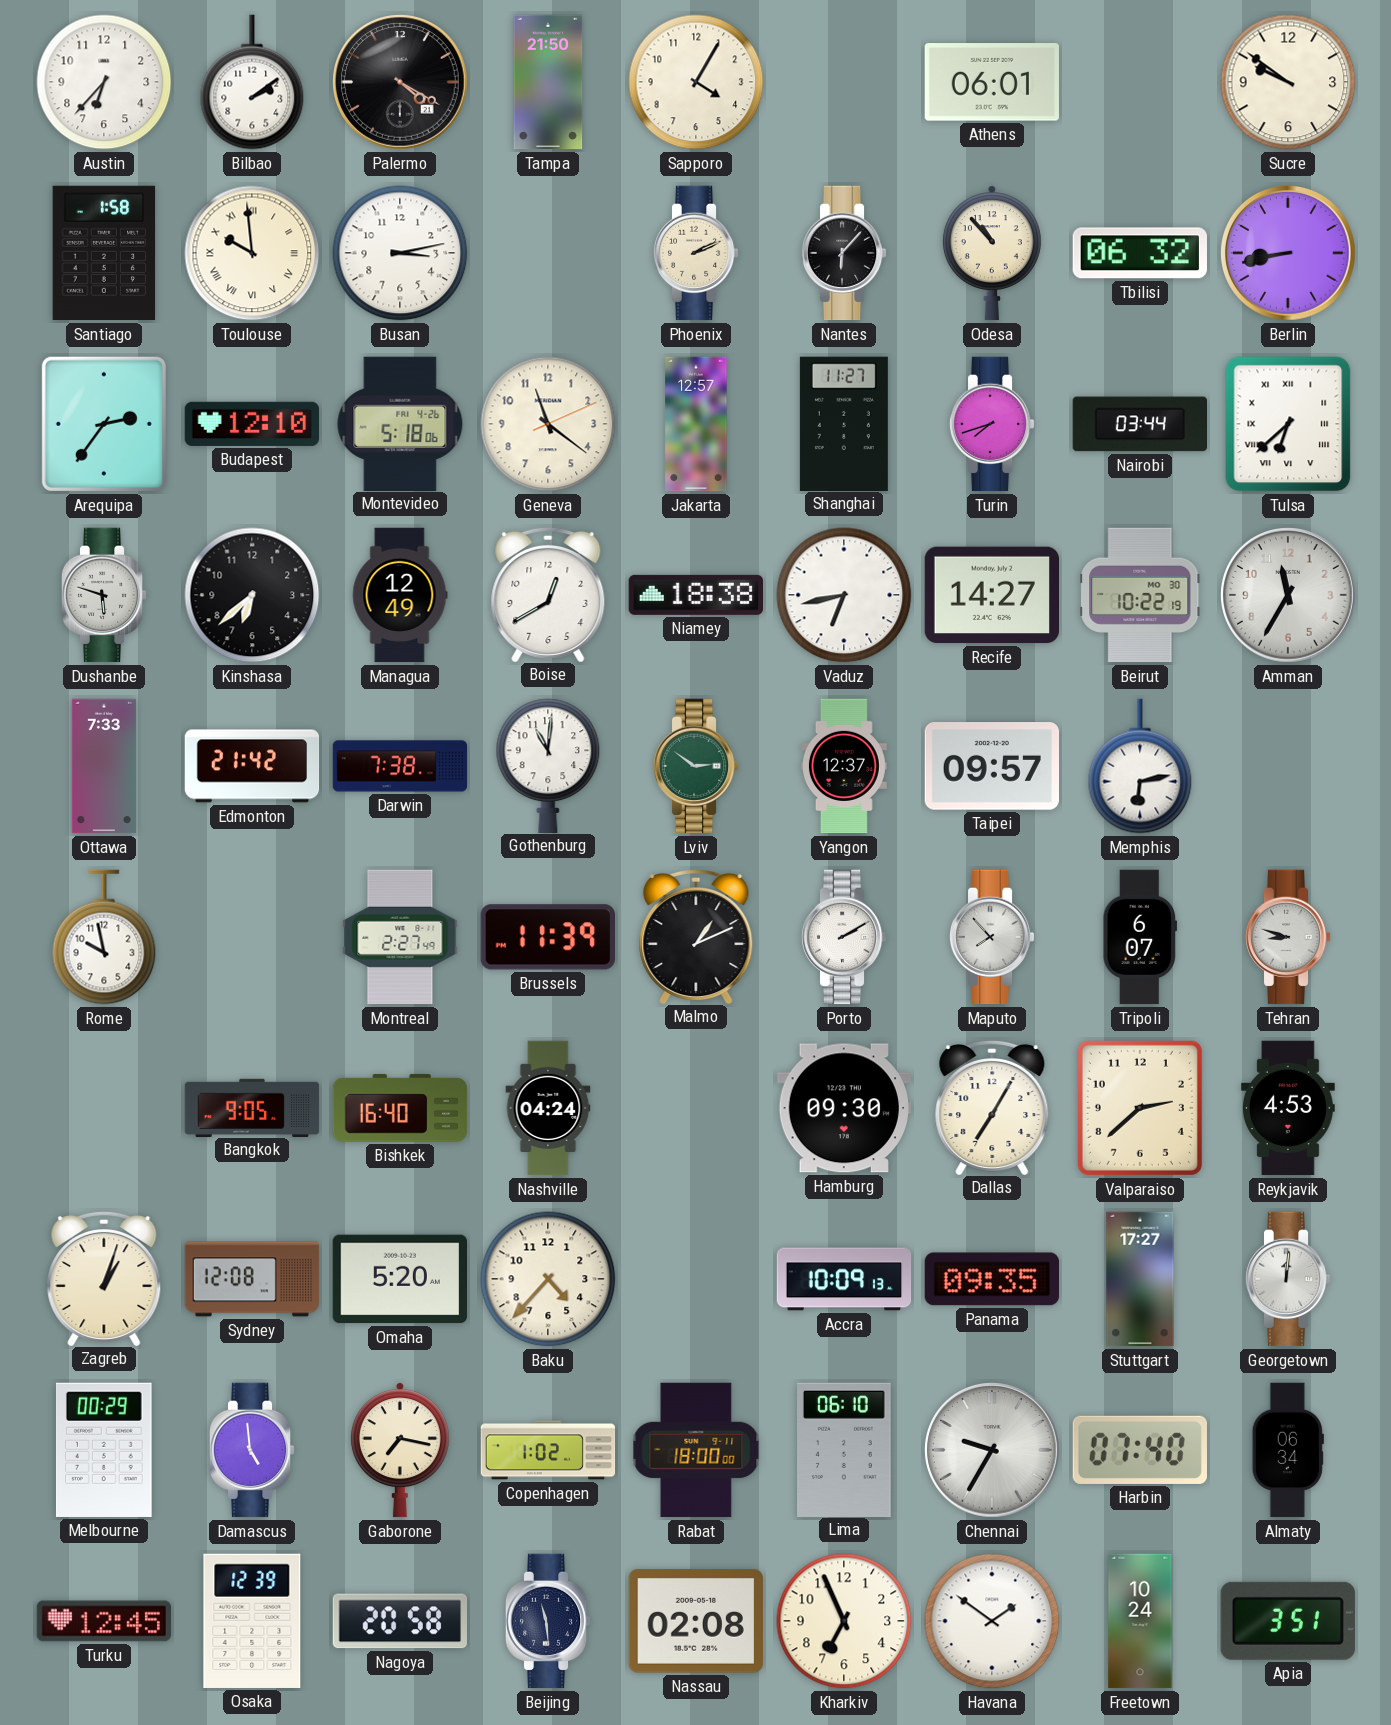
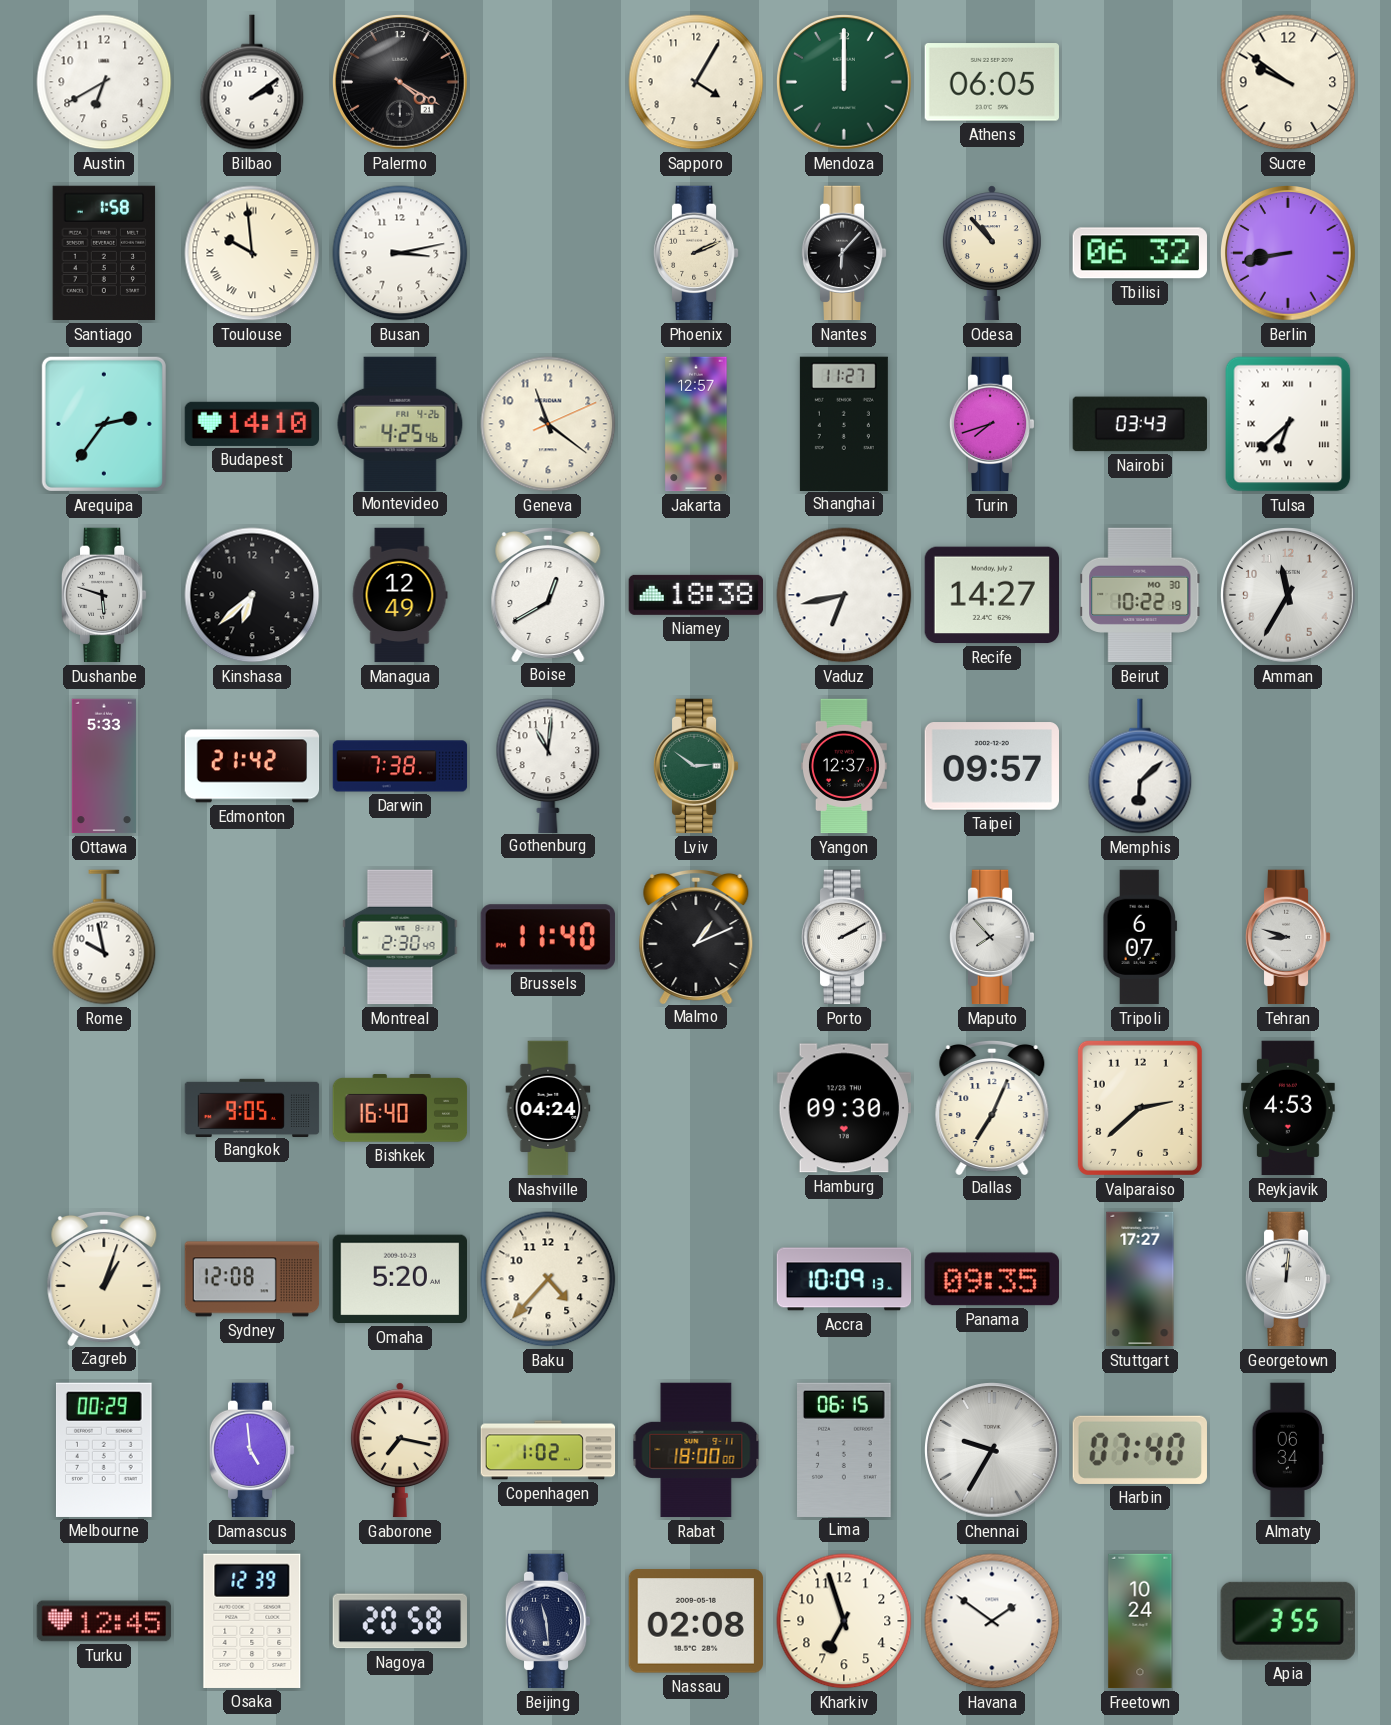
Austin: 6:37 -> 6:40
Tampa: 21:50 -> none
Mendoza: none -> 12:00
Athens: 06:01 -> 06:05
Budapest: 12:10 -> 14:10
Montevideo: 5:18 -> 4:25
Nairobi: 03:44 -> 03:43
Ottawa: 7:33 -> 5:33
Memphis: 6:13 -> 6:08
Montreal: 2:27 -> 2:30
Brussels: 11:39 -> 11:40
Dallas: 7:05 -> 7:04
Lima: 06:10 -> 06:15
Kharkiv: 6:56 -> 6:57
Apia: 3:51 -> 3:55
